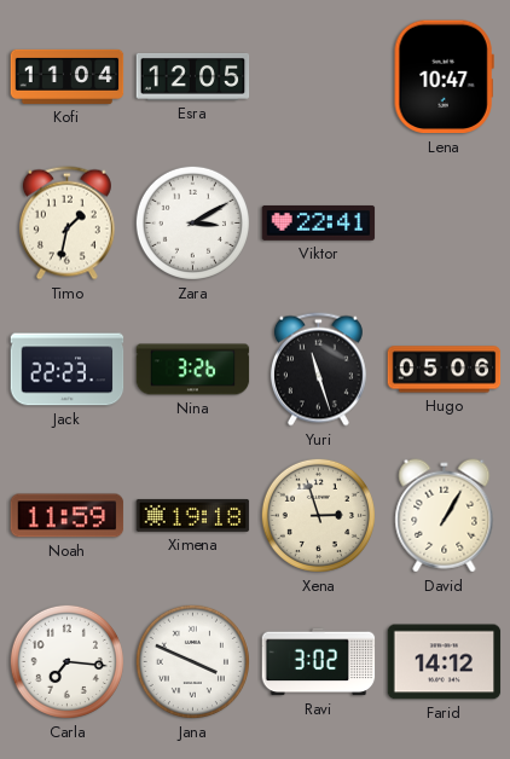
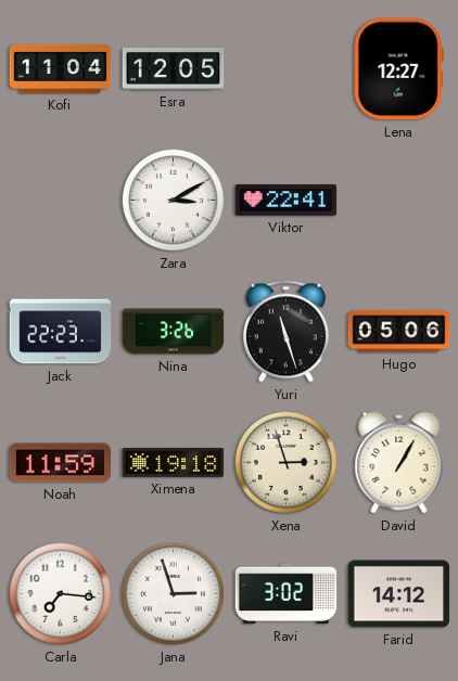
Lena: 10:47 -> 12:27
Timo: 1:32 -> none
Jana: 3:49 -> 2:57
